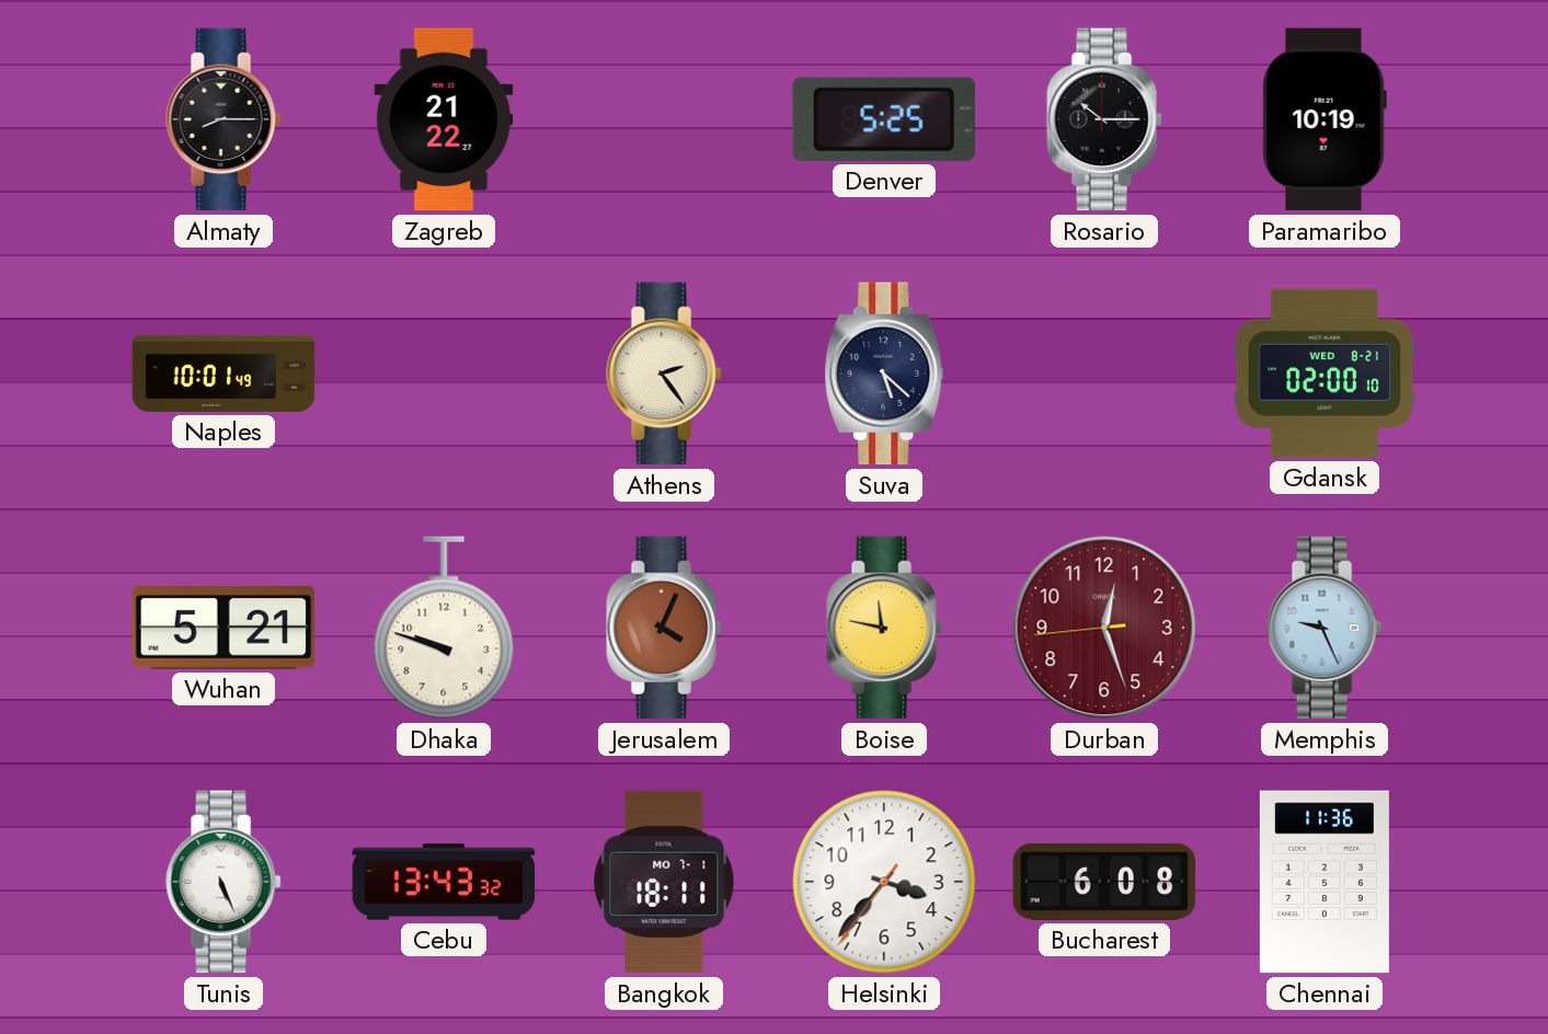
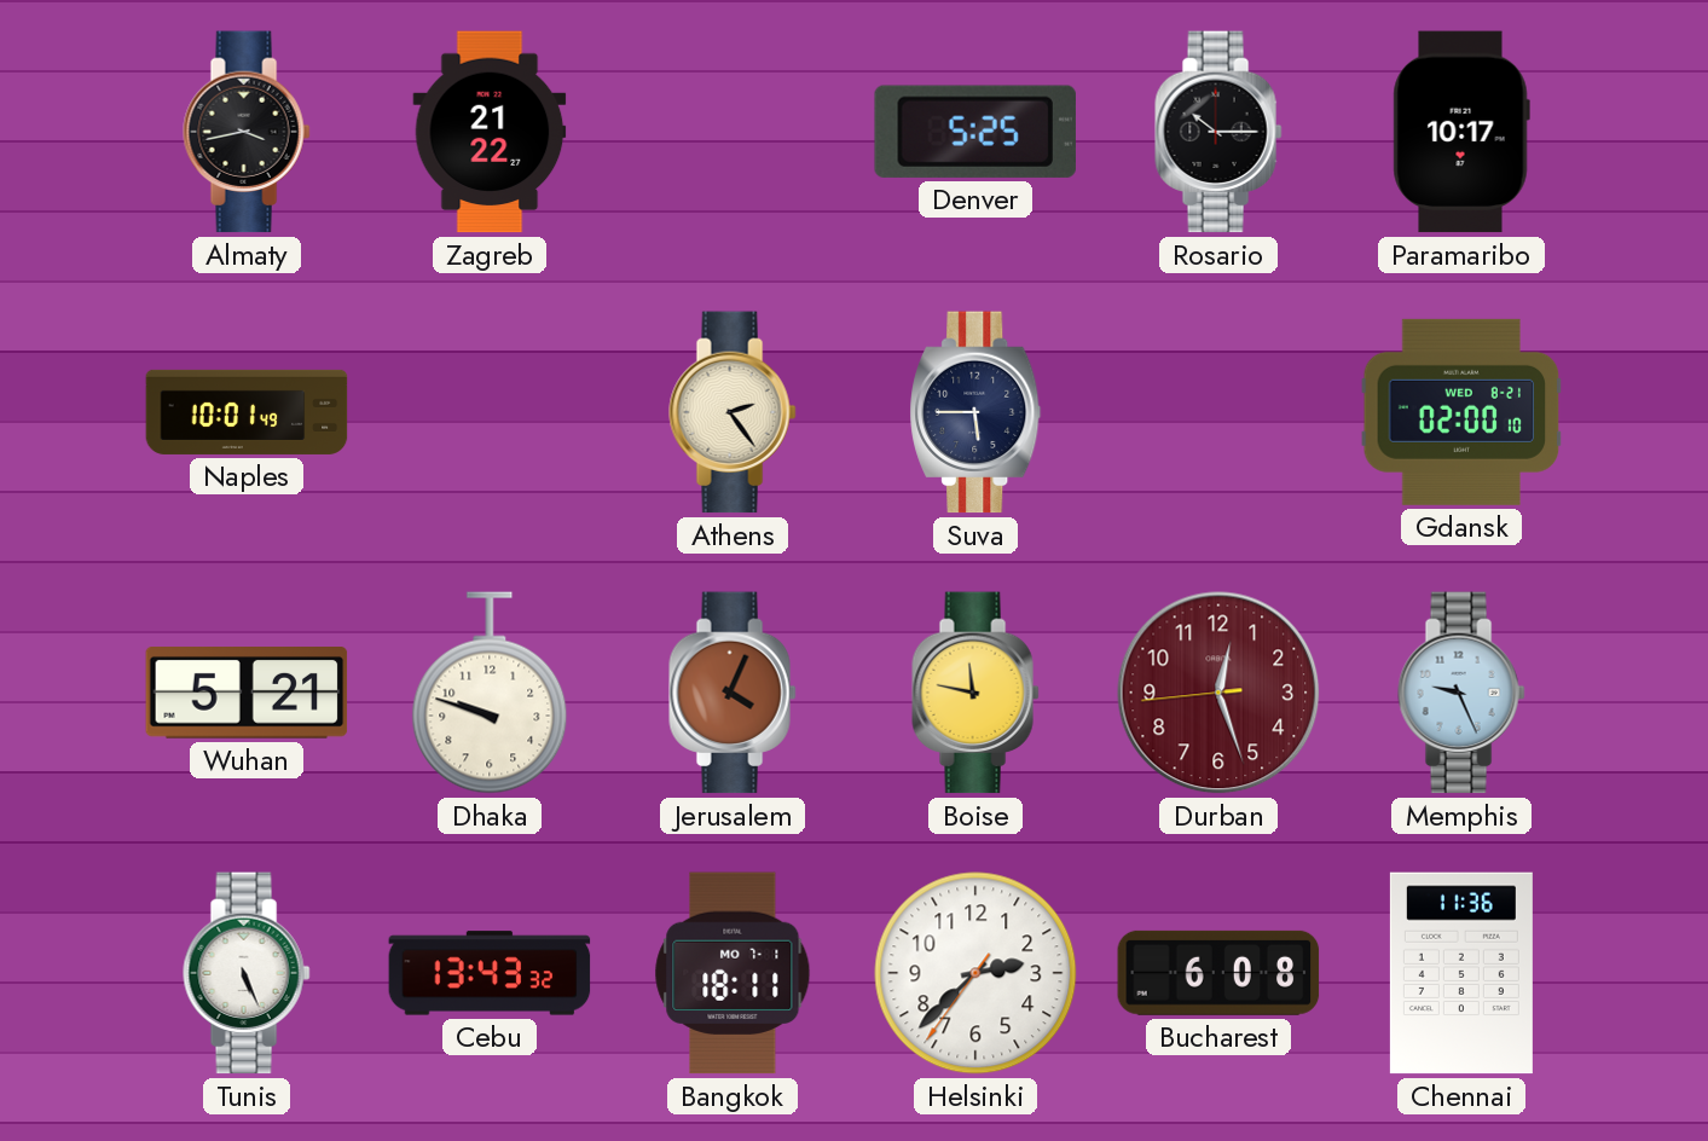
Almaty: 8:15 -> 3:43
Paramaribo: 10:19 -> 10:17
Suva: 5:22 -> 5:45
Helsinki: 3:36 -> 2:37
